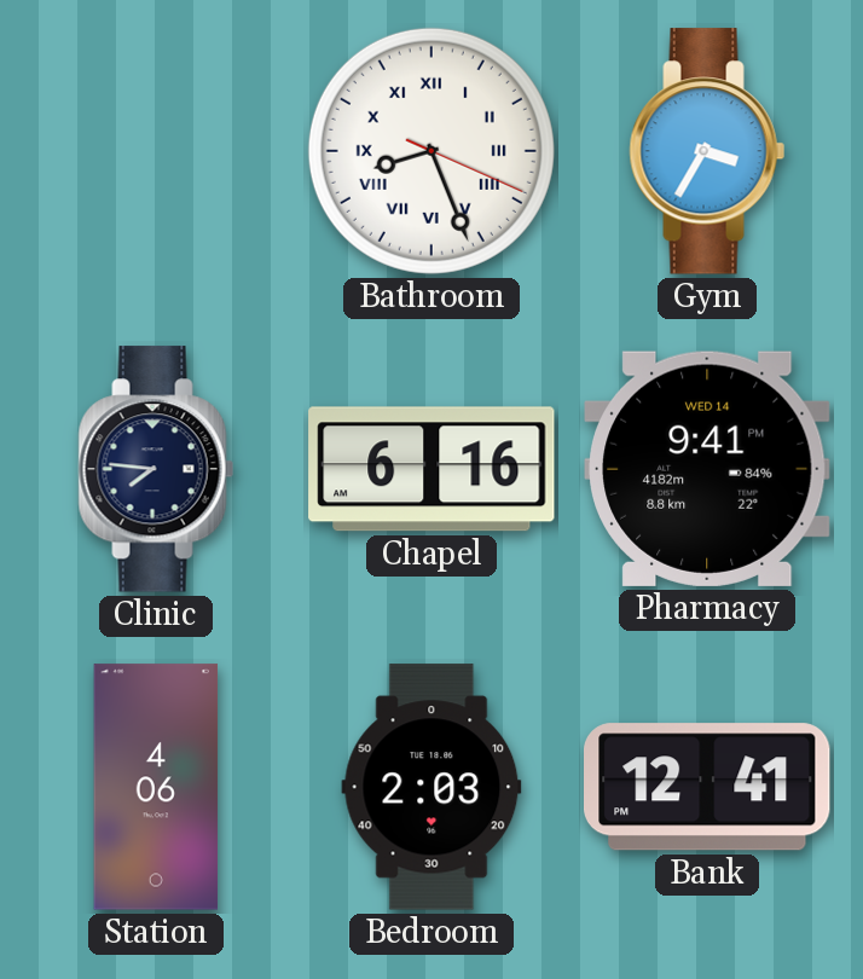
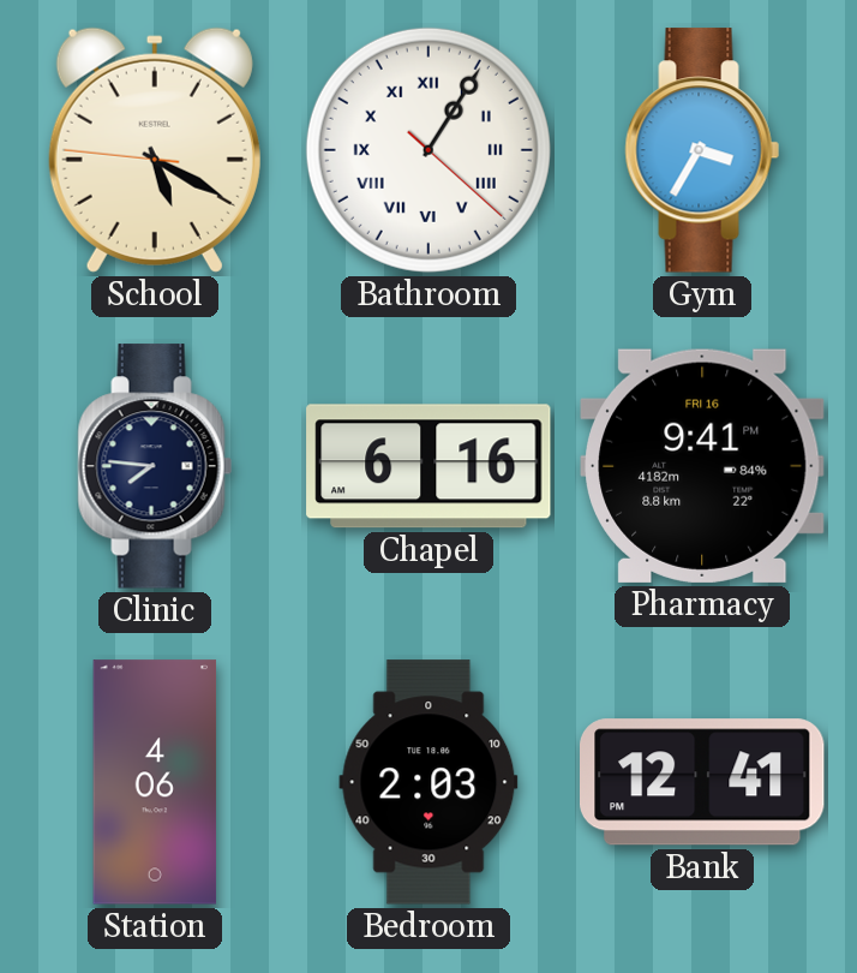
School: none -> 5:19
Bathroom: 8:26 -> 1:05
Pharmacy date: WED 14 -> FRI 16
